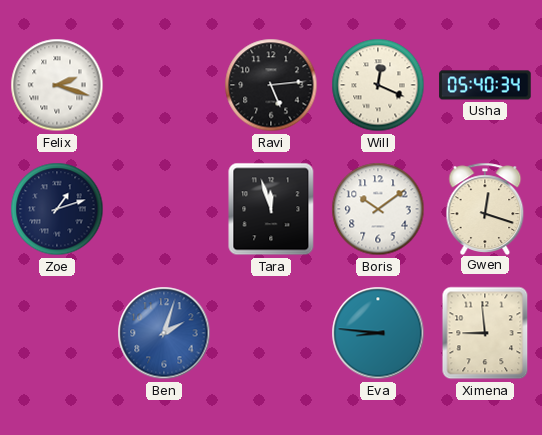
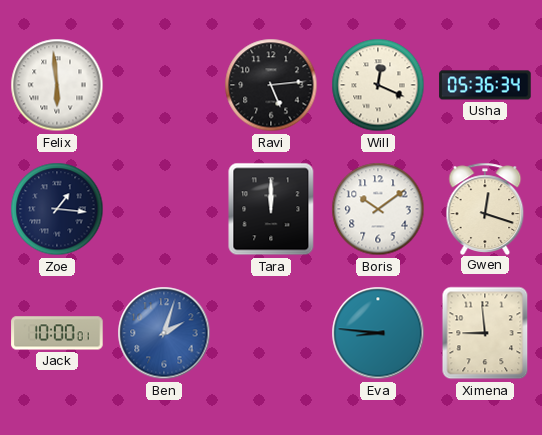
Felix: 2:18 -> 5:59
Usha: 05:40 -> 05:36
Zoe: 1:12 -> 1:16
Tara: 11:57 -> 12:00
Jack: none -> 10:00
